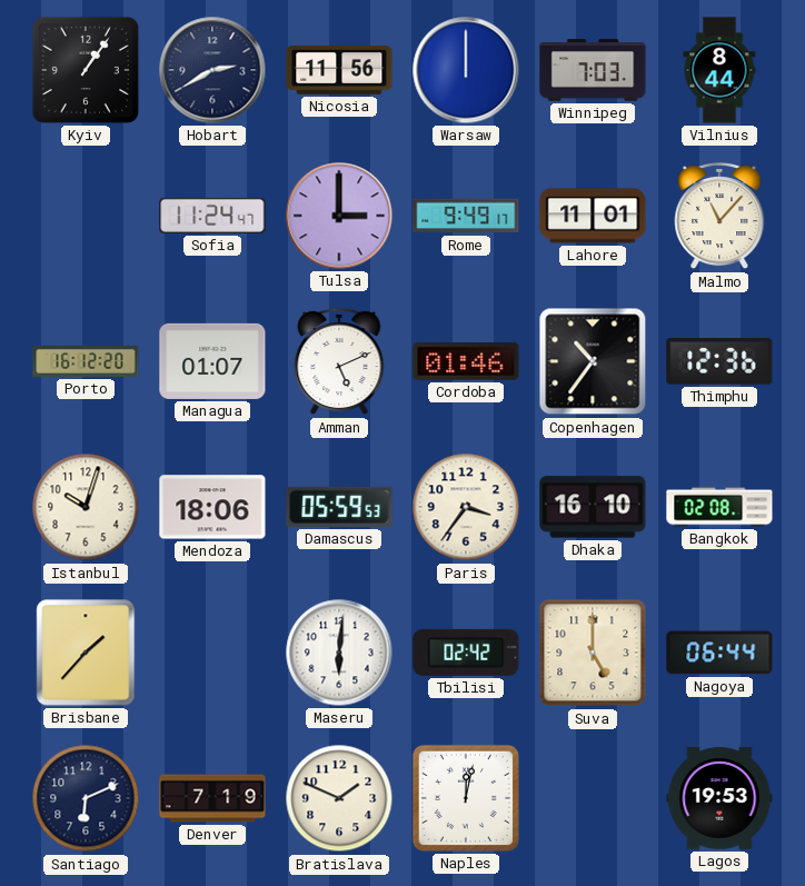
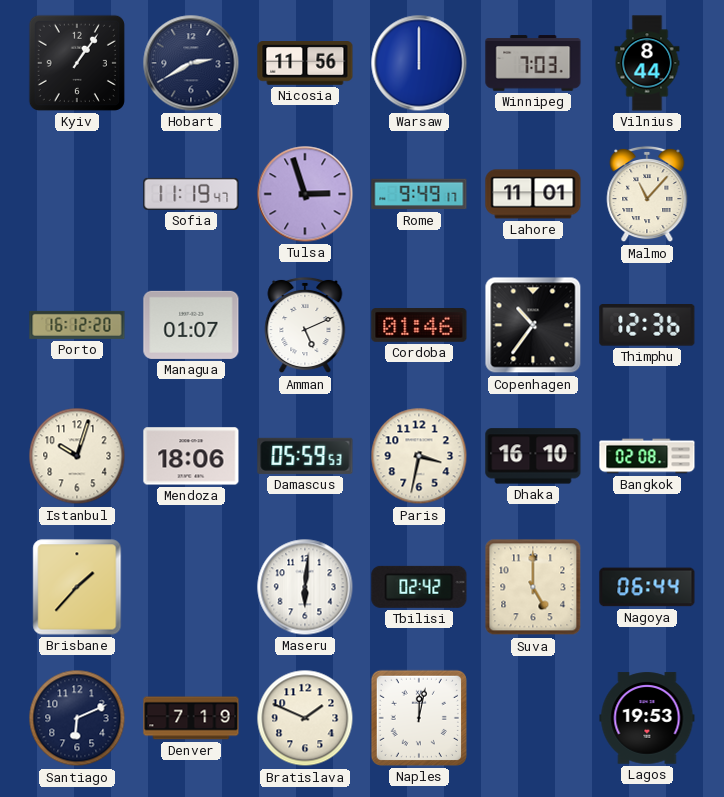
Sofia: 11:24 -> 11:19
Tulsa: 3:00 -> 2:57
Paris: 3:36 -> 3:32
